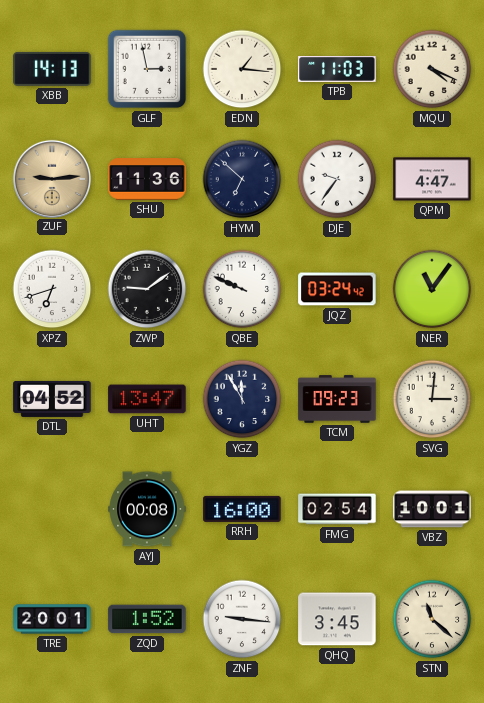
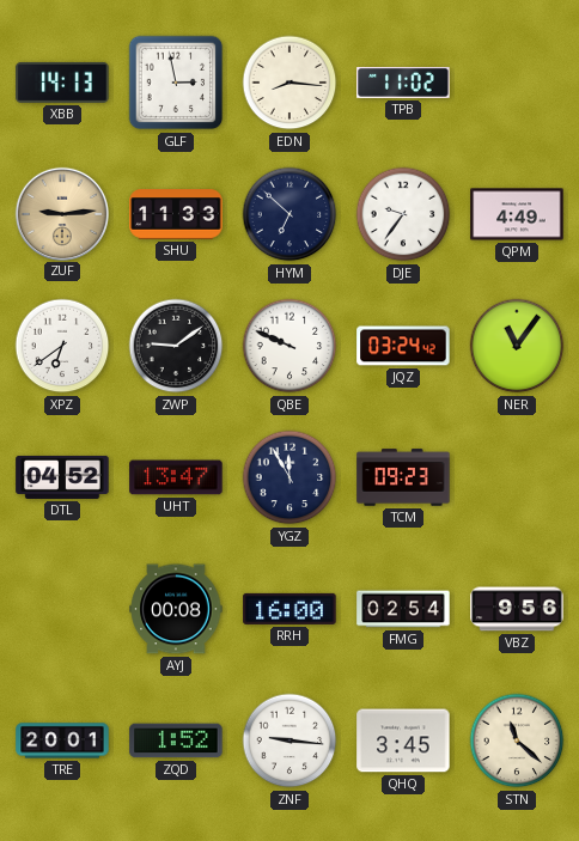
EDN: 1:16 -> 8:16
TPB: 11:03 -> 11:02
MQU: 4:19 -> none
SHU: 11:36 -> 11:33
QPM: 4:47 -> 4:49
XPZ: 6:42 -> 6:39
SVG: 3:01 -> none
VBZ: 10:01 -> 9:56
